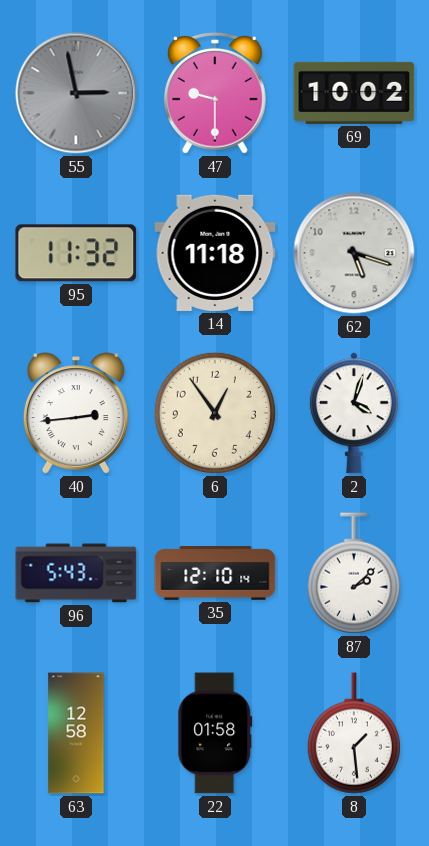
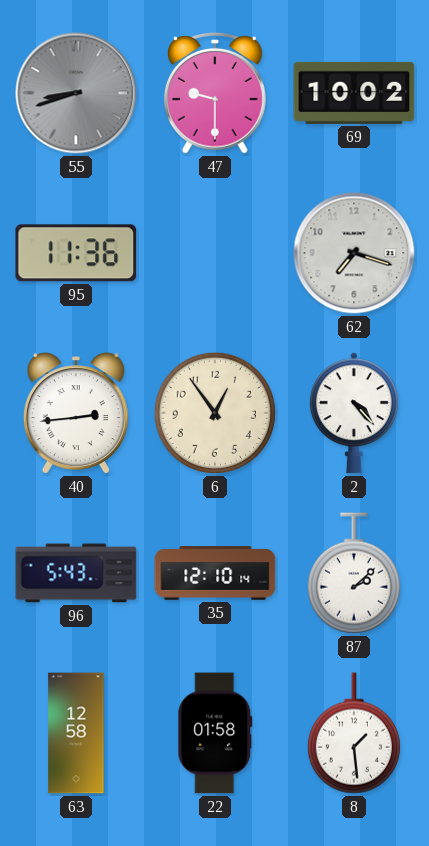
55: 2:58 -> 8:42
95: 11:32 -> 11:36
14: 11:18 -> none
62: 5:18 -> 7:18
2: 4:03 -> 4:23
